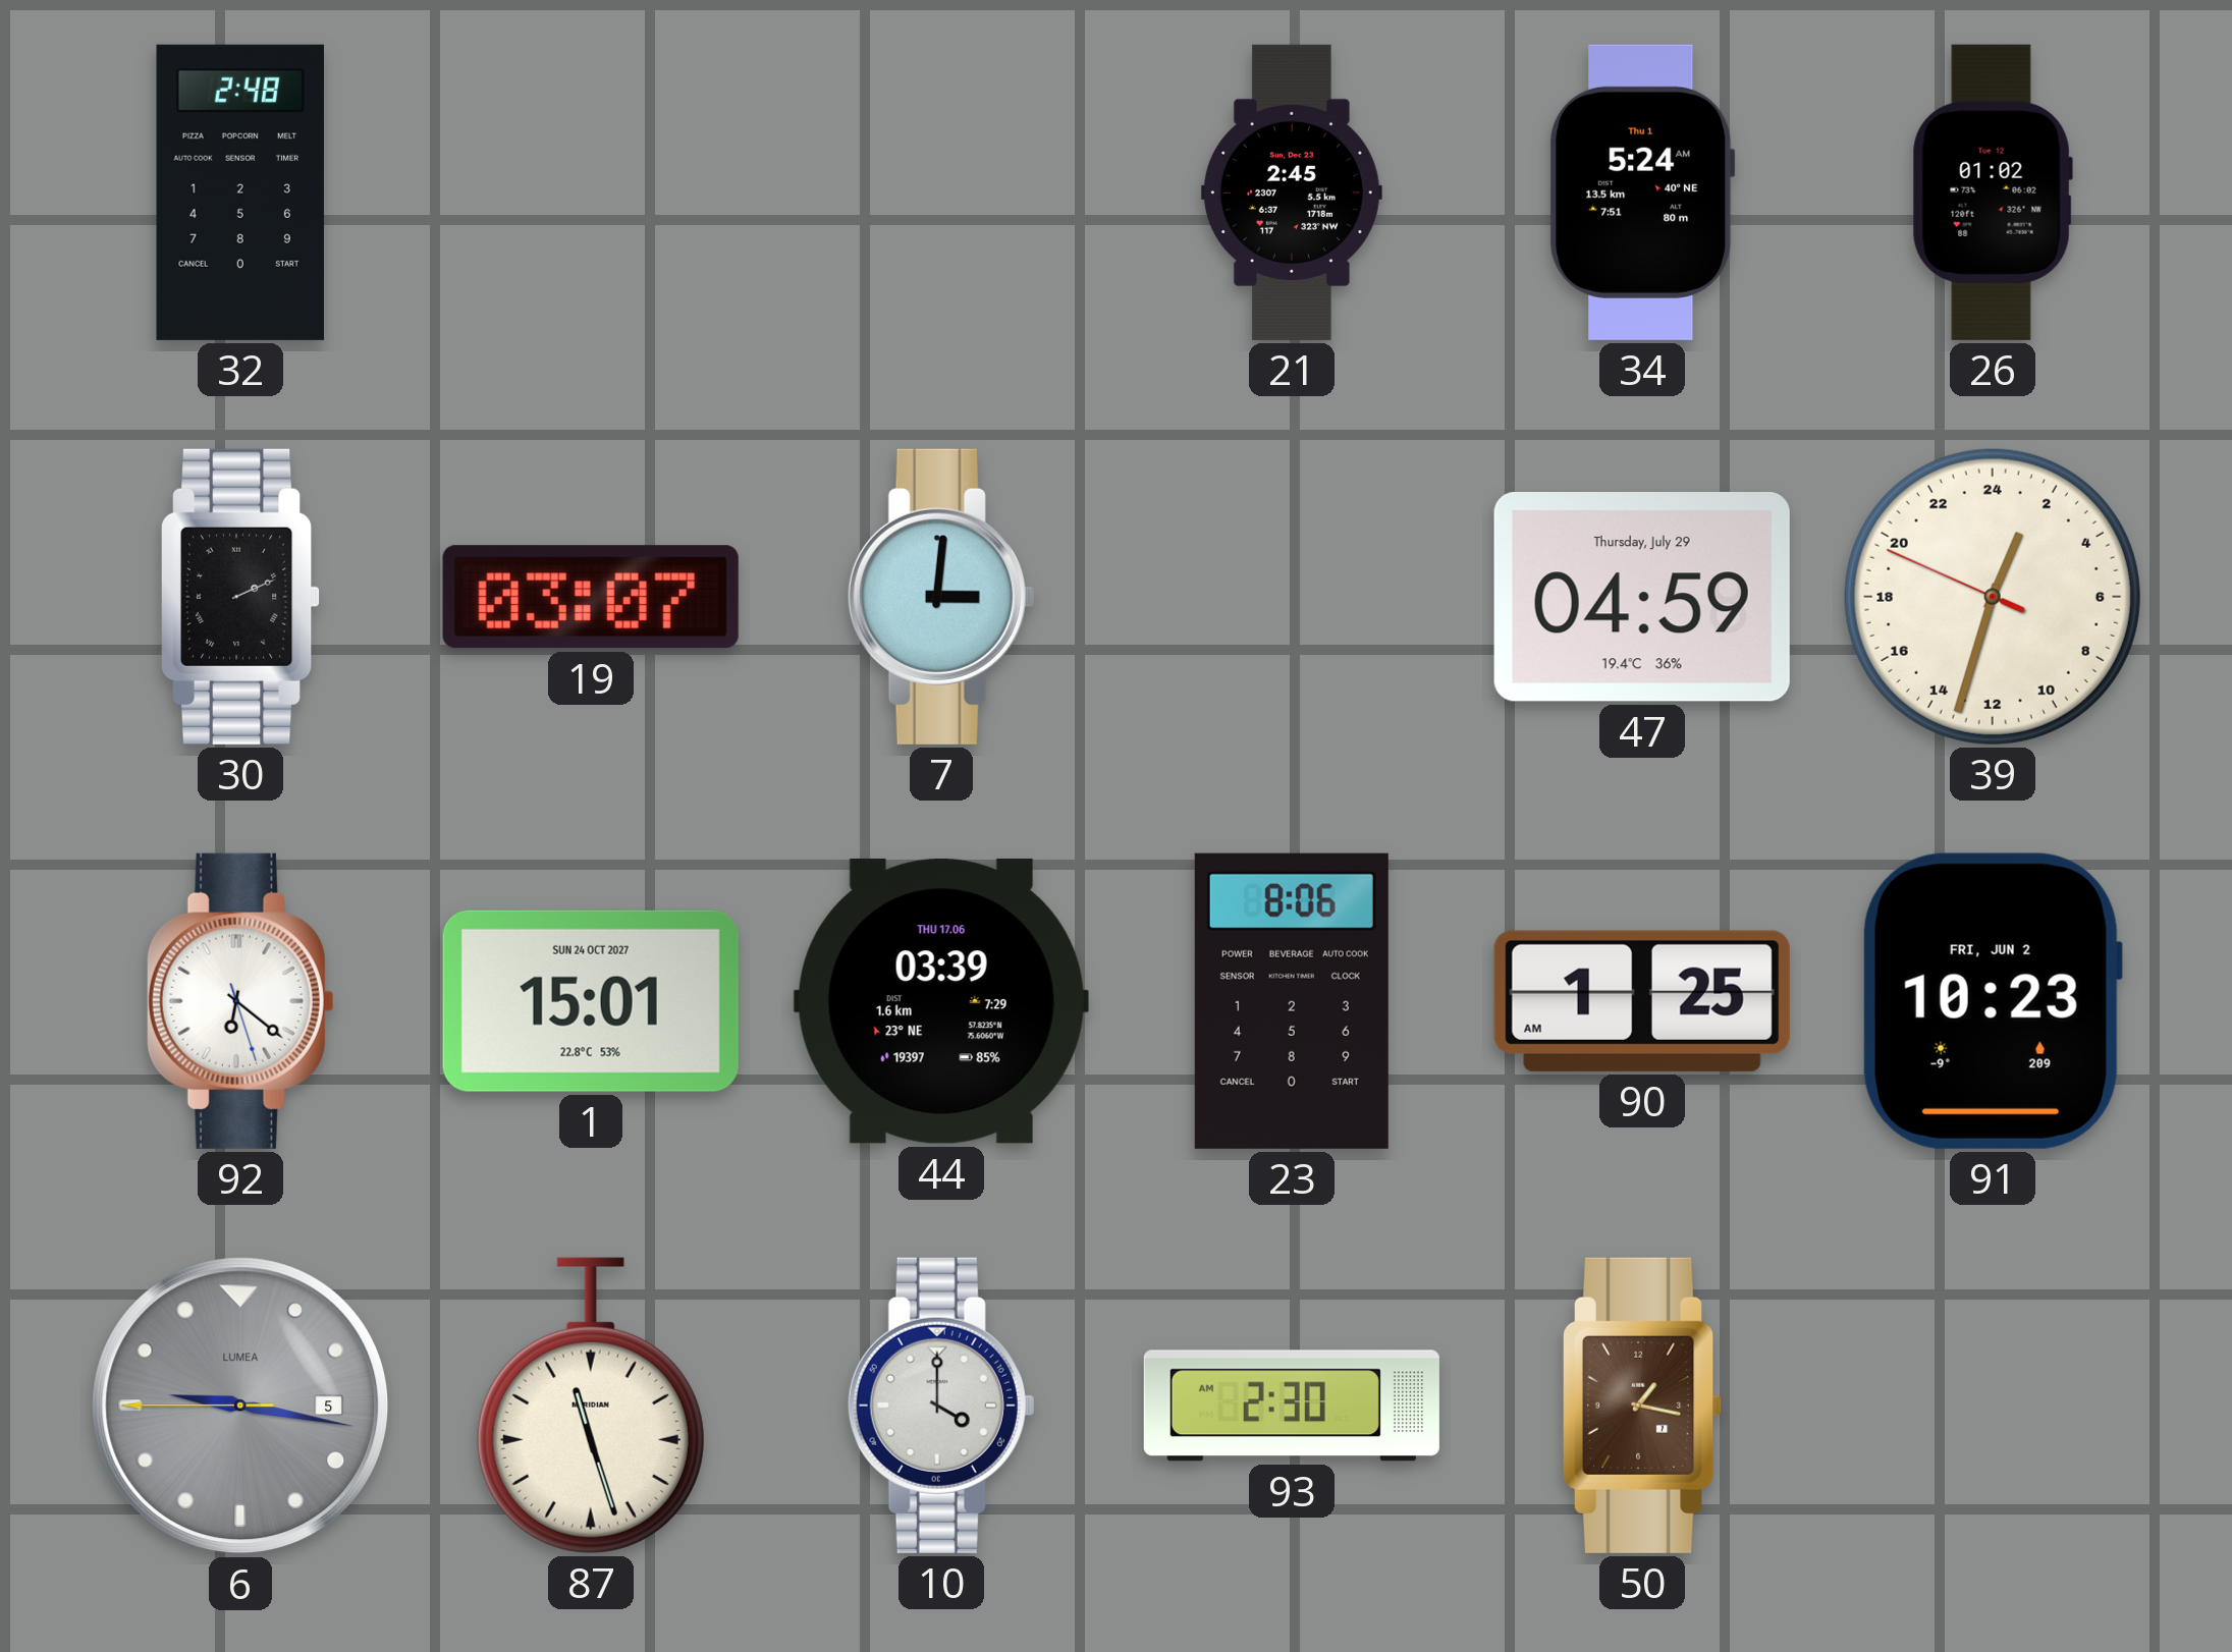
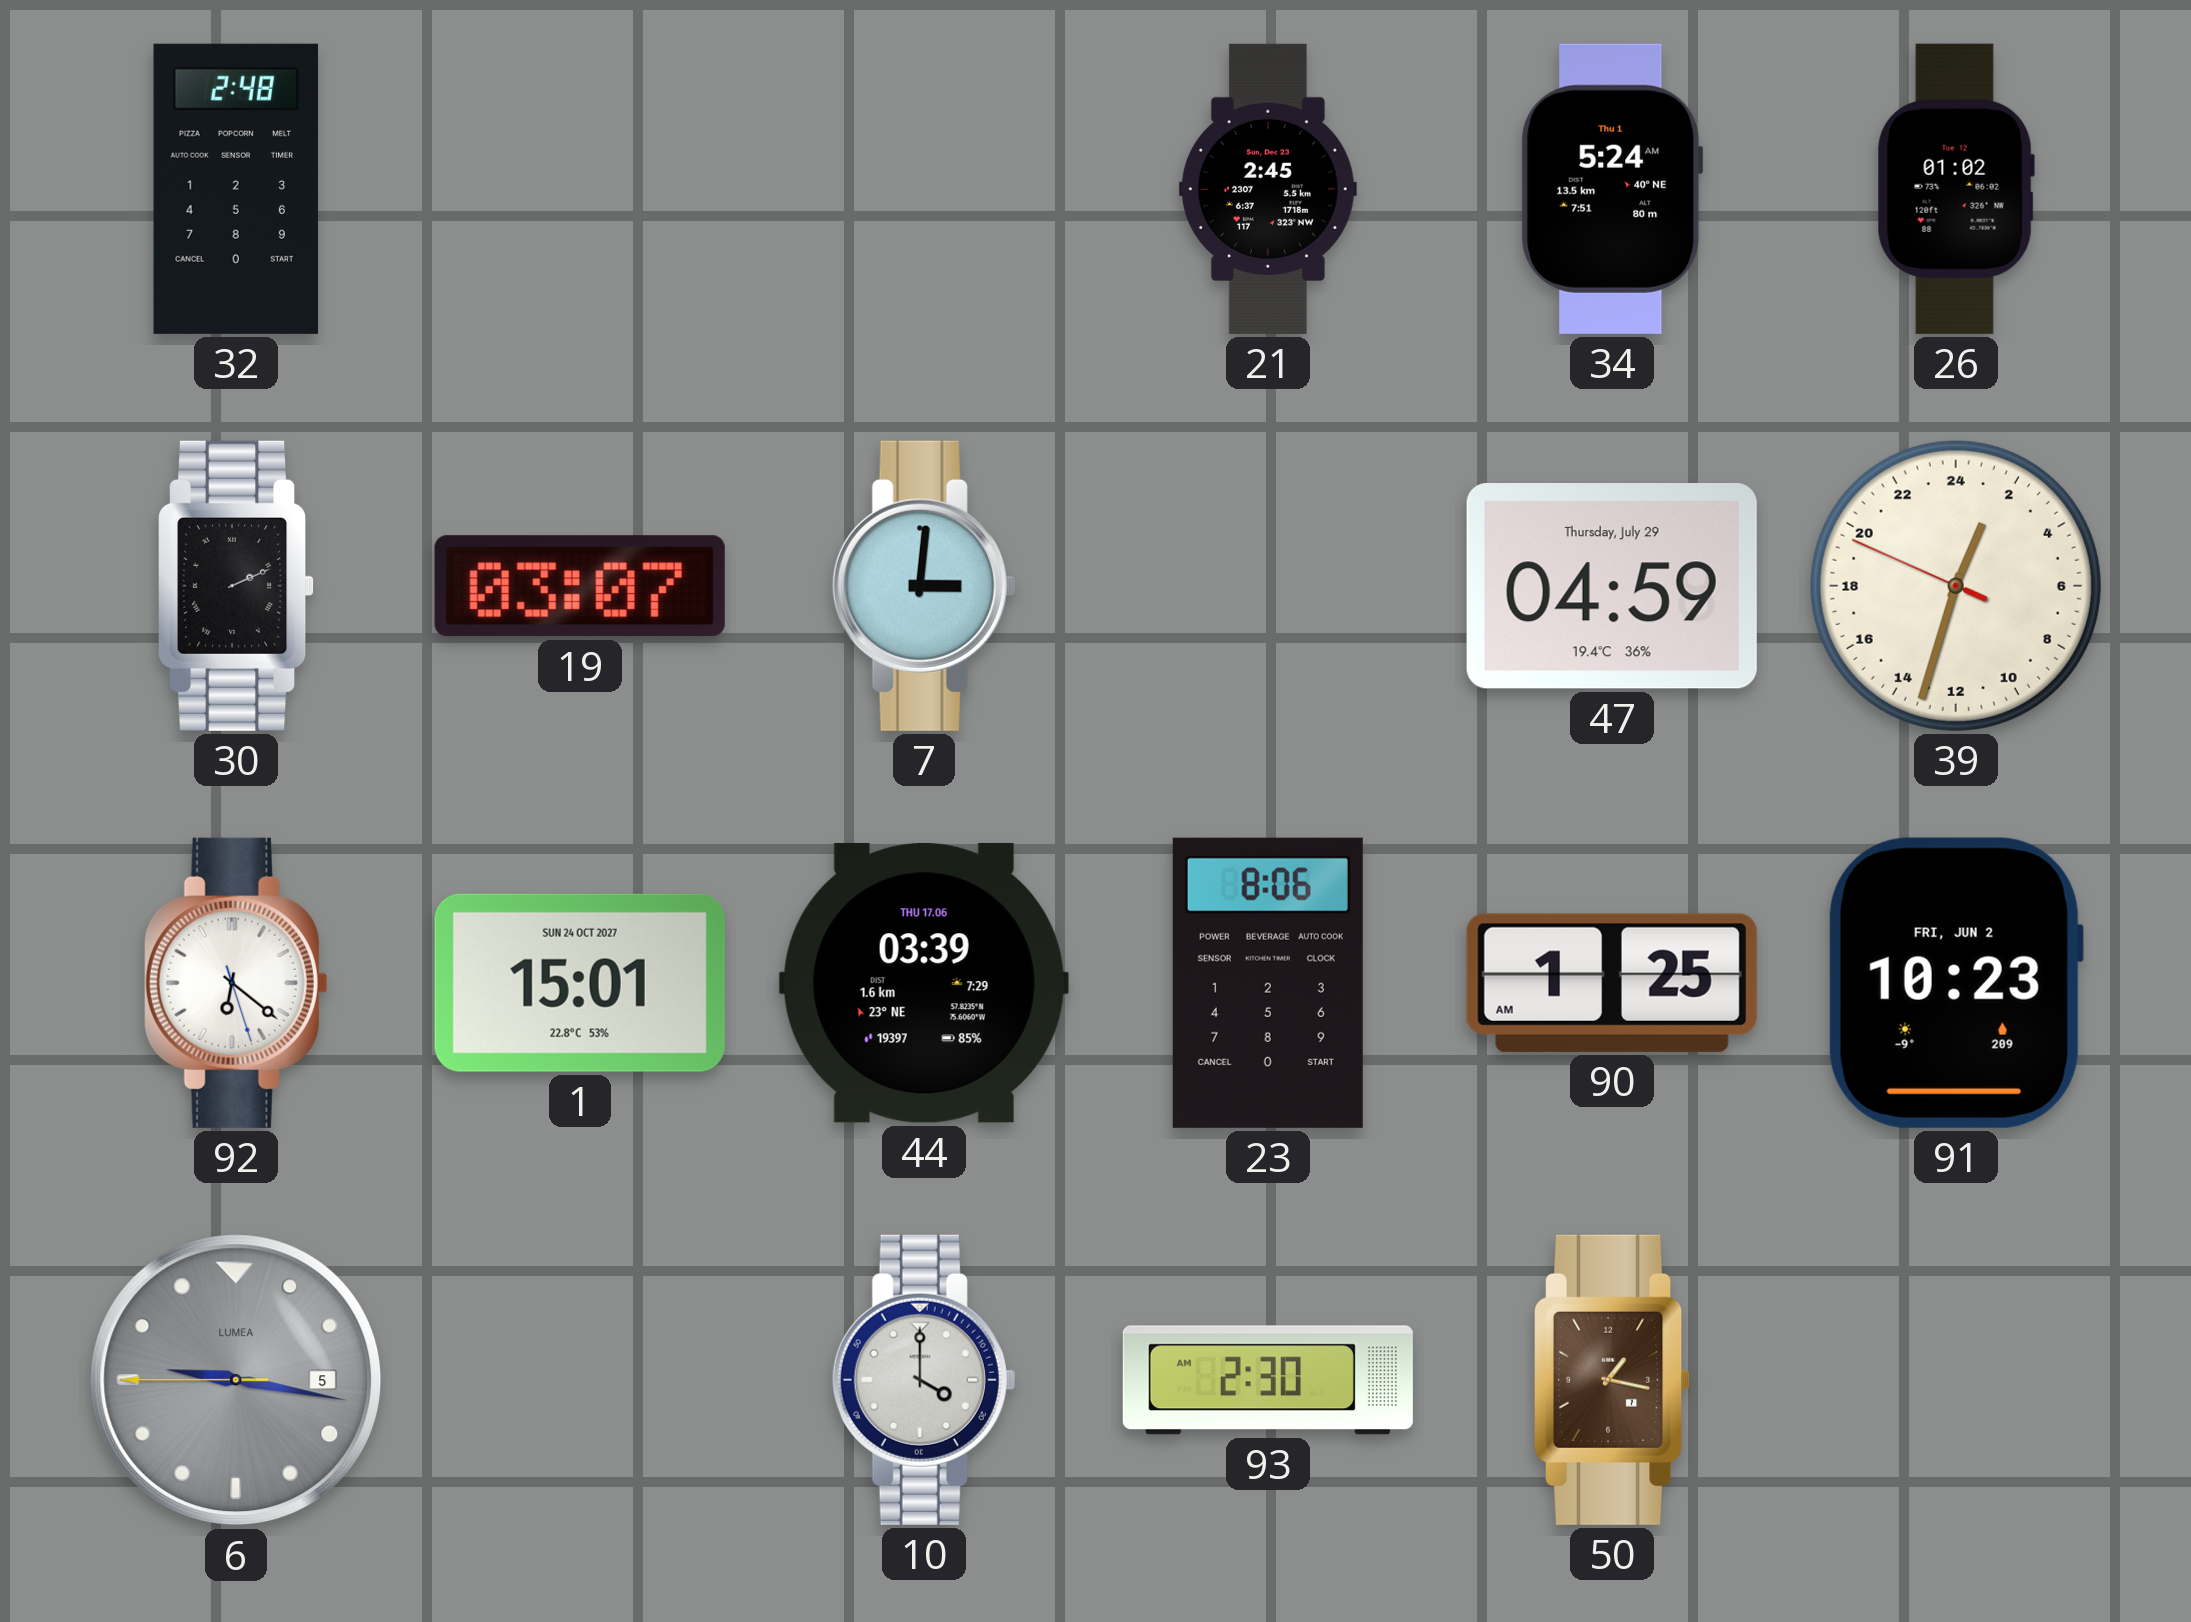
87: 11:27 -> none
